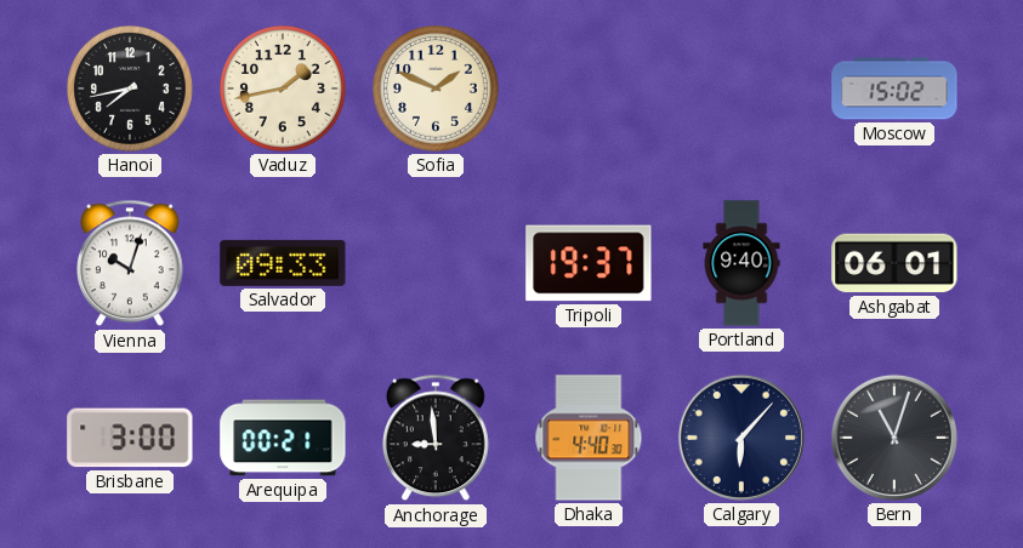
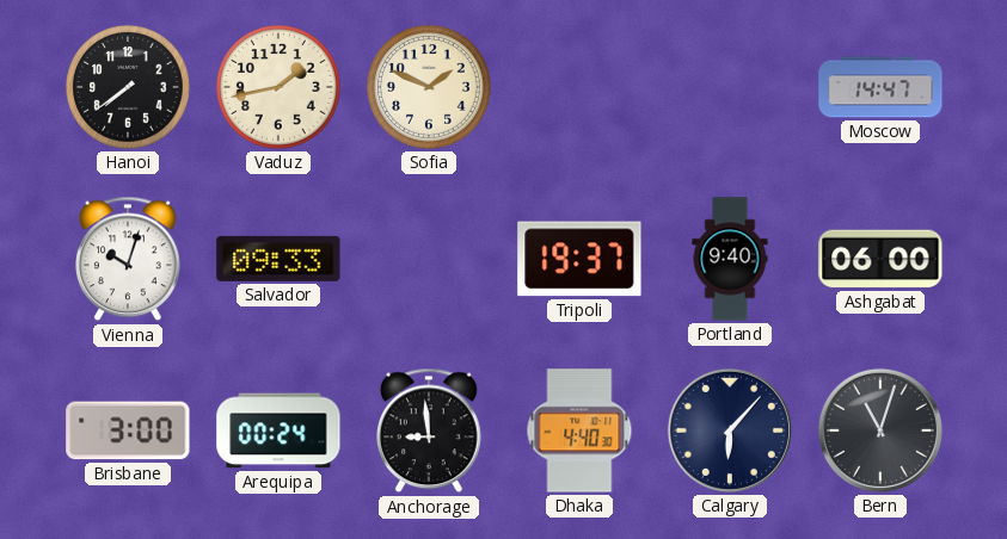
Hanoi: 7:43 -> 7:39
Moscow: 15:02 -> 14:47
Ashgabat: 06:01 -> 06:00
Arequipa: 00:21 -> 00:24
